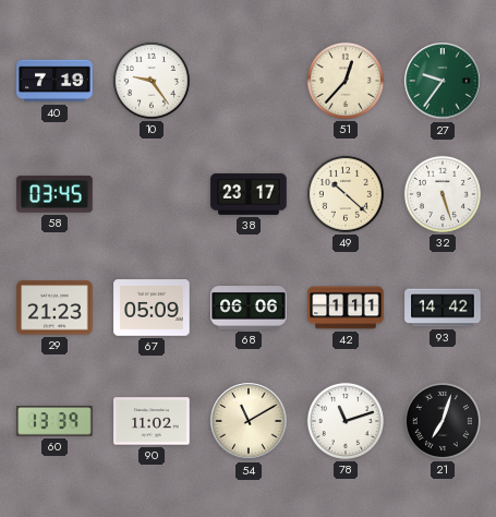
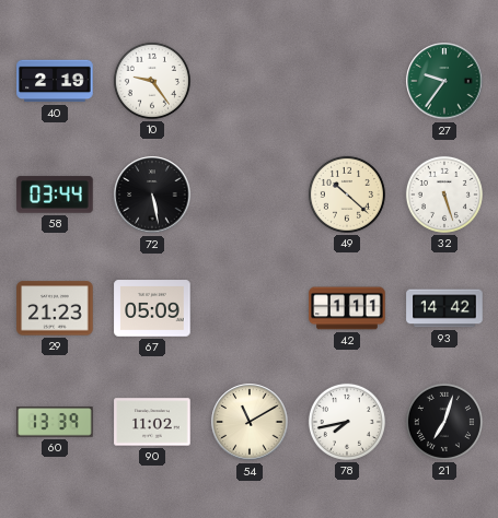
40: 7:19 -> 2:19
51: 12:37 -> none
58: 03:45 -> 03:44
72: none -> 5:28
38: 23:17 -> none
68: 06:06 -> none
78: 11:12 -> 7:43
